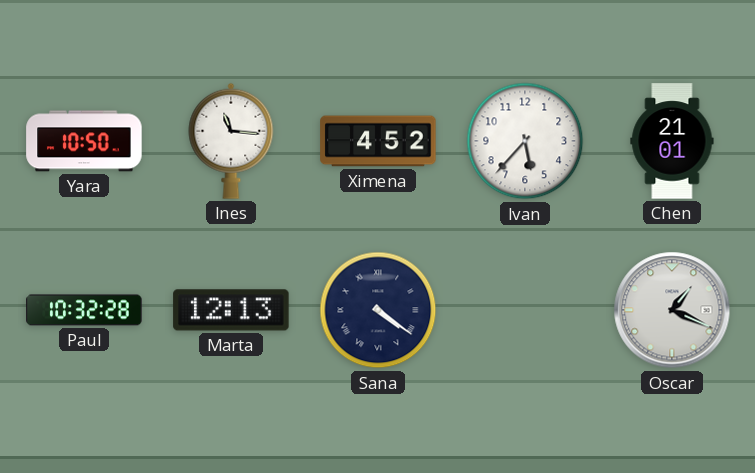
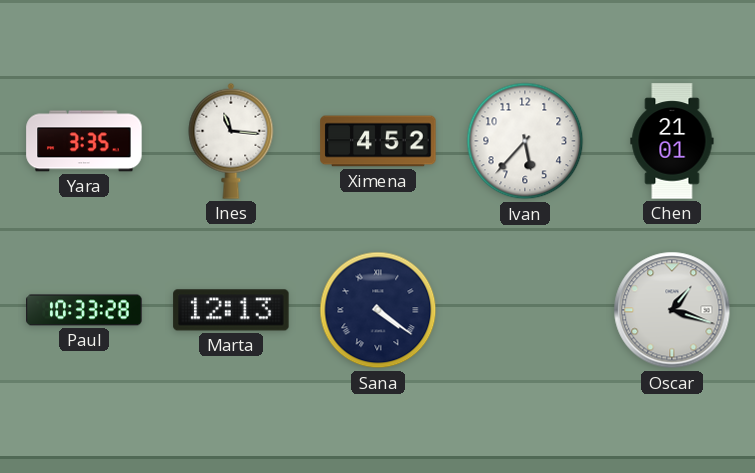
Yara: 10:50 -> 3:35
Paul: 10:32 -> 10:33
Oscar: 1:19 -> 1:18
